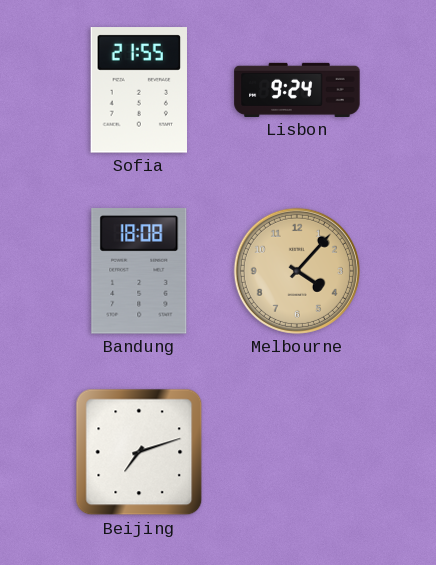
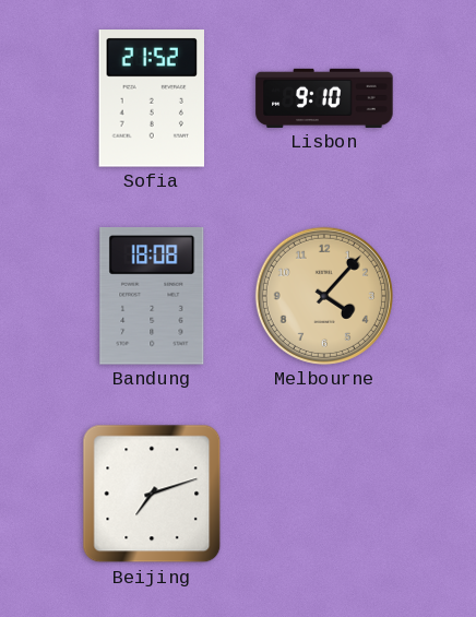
Sofia: 21:55 -> 21:52
Lisbon: 9:24 -> 9:10
